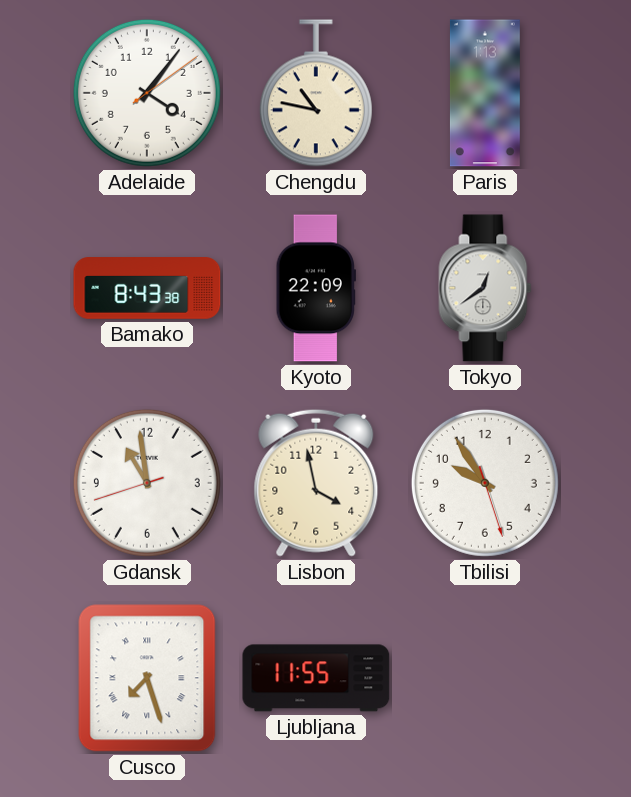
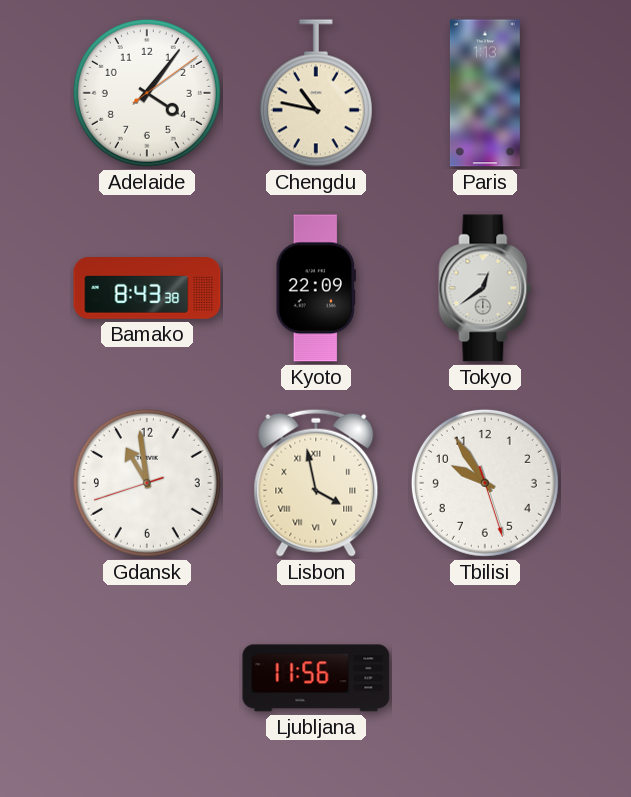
Lisbon numerals: Arabic -> Roman
Cusco: 7:27 -> none
Ljubljana: 11:55 -> 11:56
